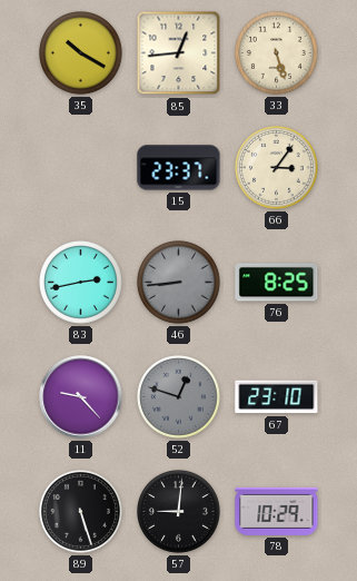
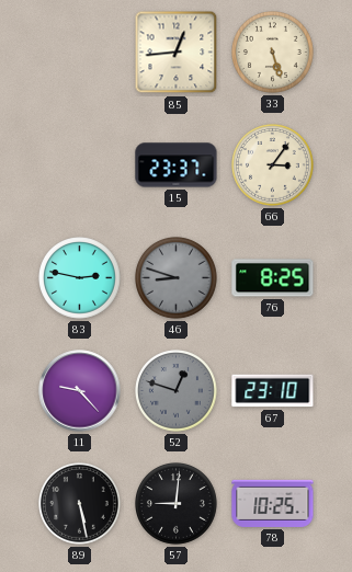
35: 10:20 -> none
83: 2:43 -> 2:47
46: 8:44 -> 8:48
89: 5:27 -> 5:28
78: 10:29 -> 10:25
